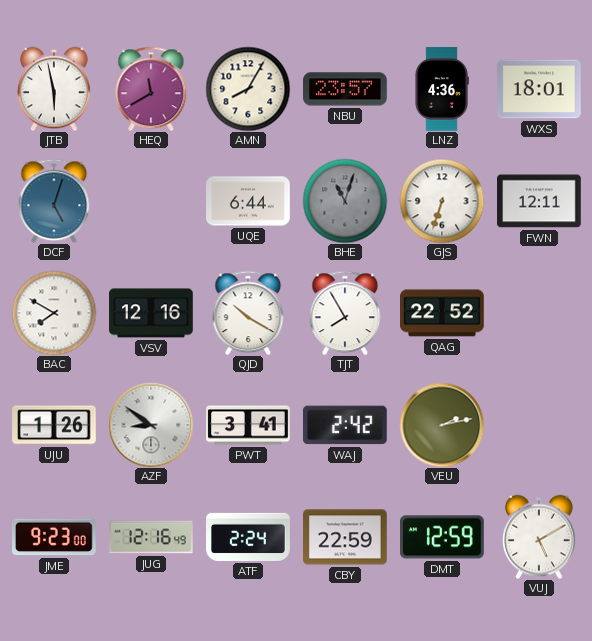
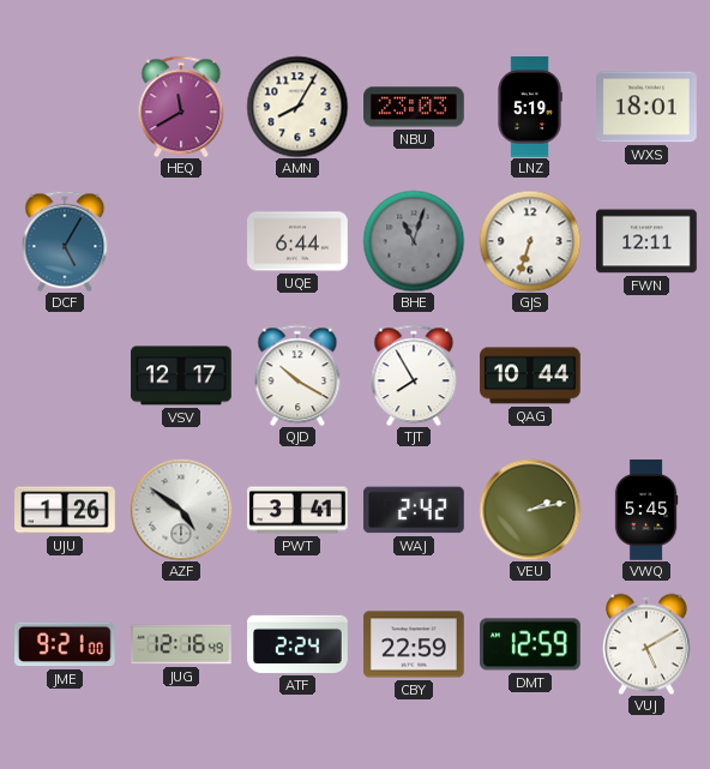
JTB: 5:58 -> none
NBU: 23:57 -> 23:03
LNZ: 4:36 -> 5:19
DCF: 5:03 -> 5:05
BAC: 7:50 -> none
VSV: 12:16 -> 12:17
QAG: 22:52 -> 10:44
AZF: 8:51 -> 4:51
VWQ: none -> 5:45
JME: 9:23 -> 9:21
